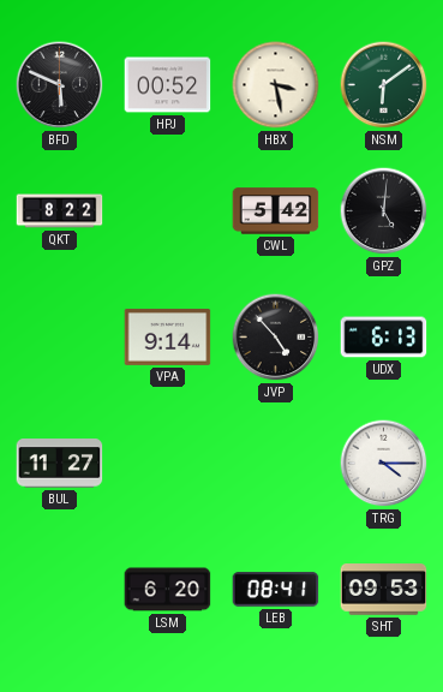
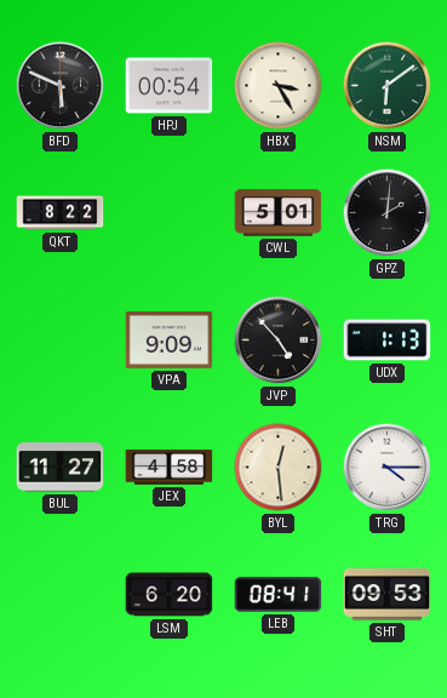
HPJ: 00:52 -> 00:54
HBX: 3:28 -> 3:25
CWL: 5:42 -> 5:01
GPZ: 5:01 -> 2:01
VPA: 9:14 -> 9:09
UDX: 6:13 -> 1:13
JEX: none -> 4:58
BYL: none -> 12:29
